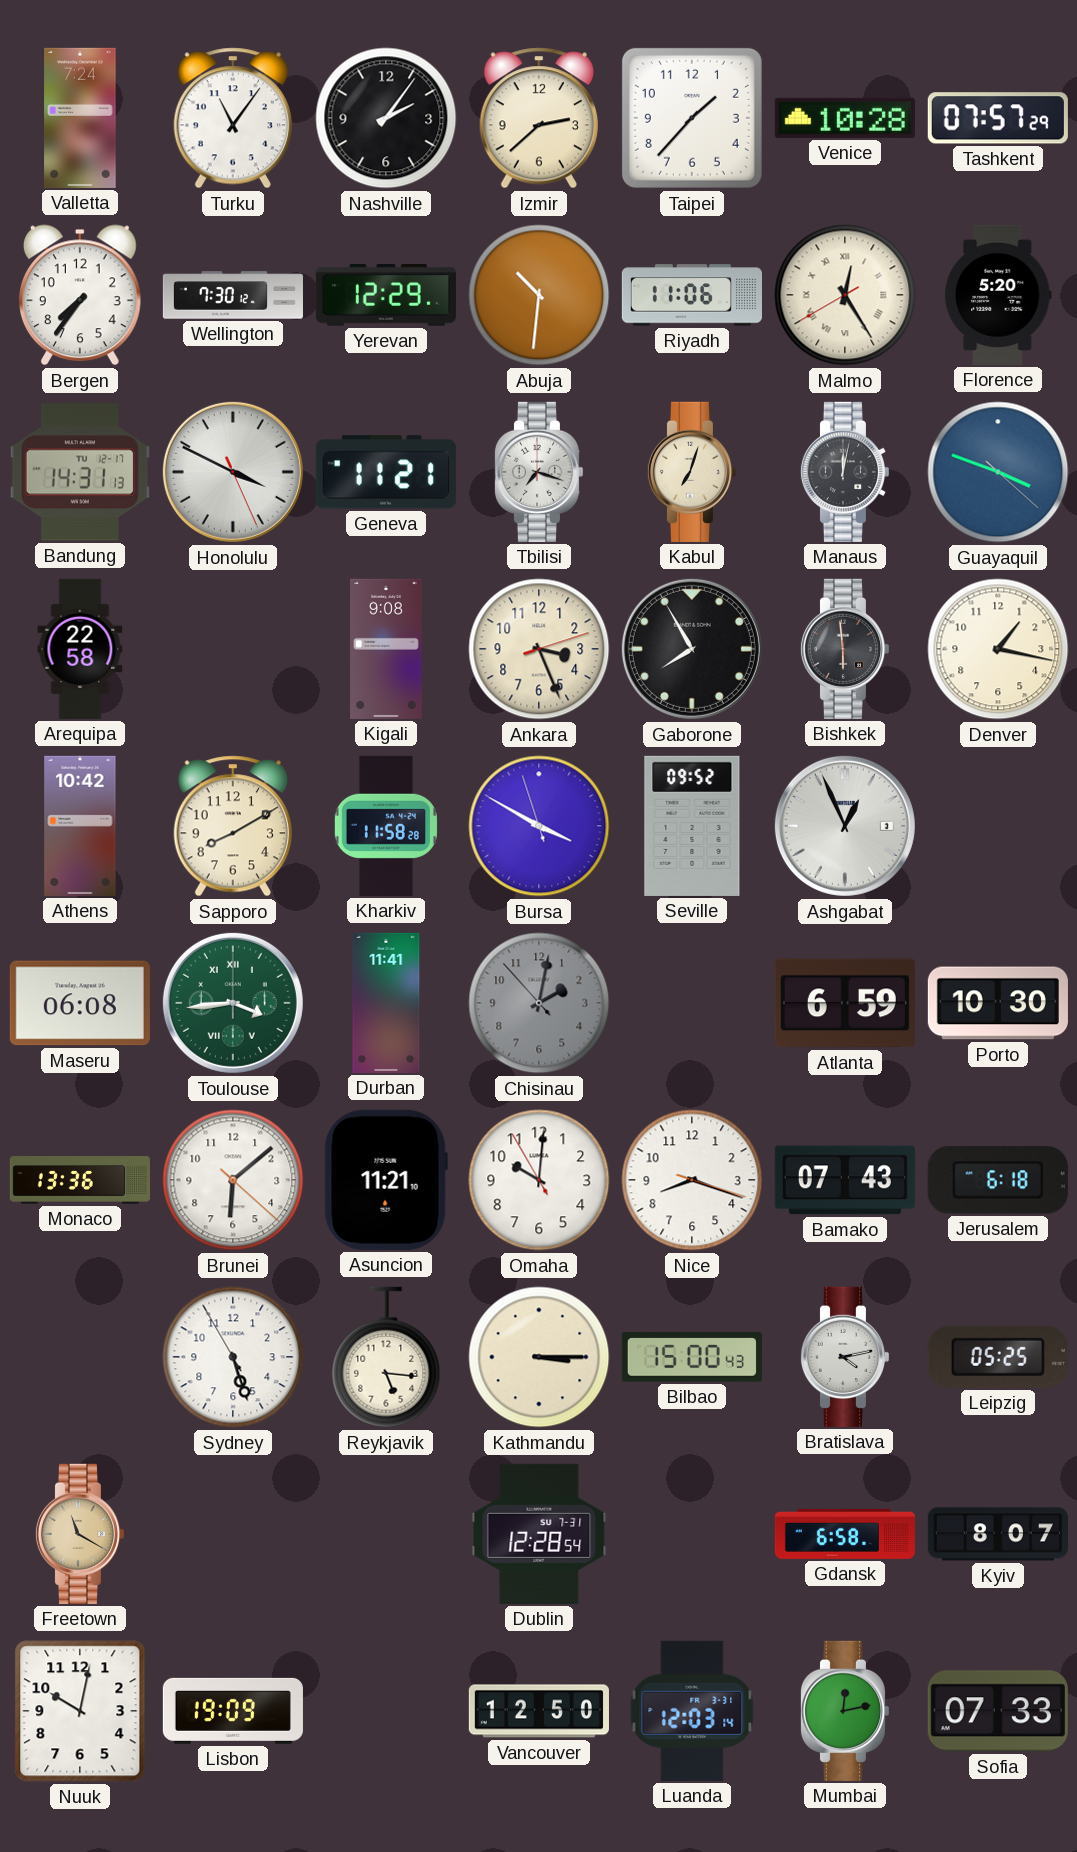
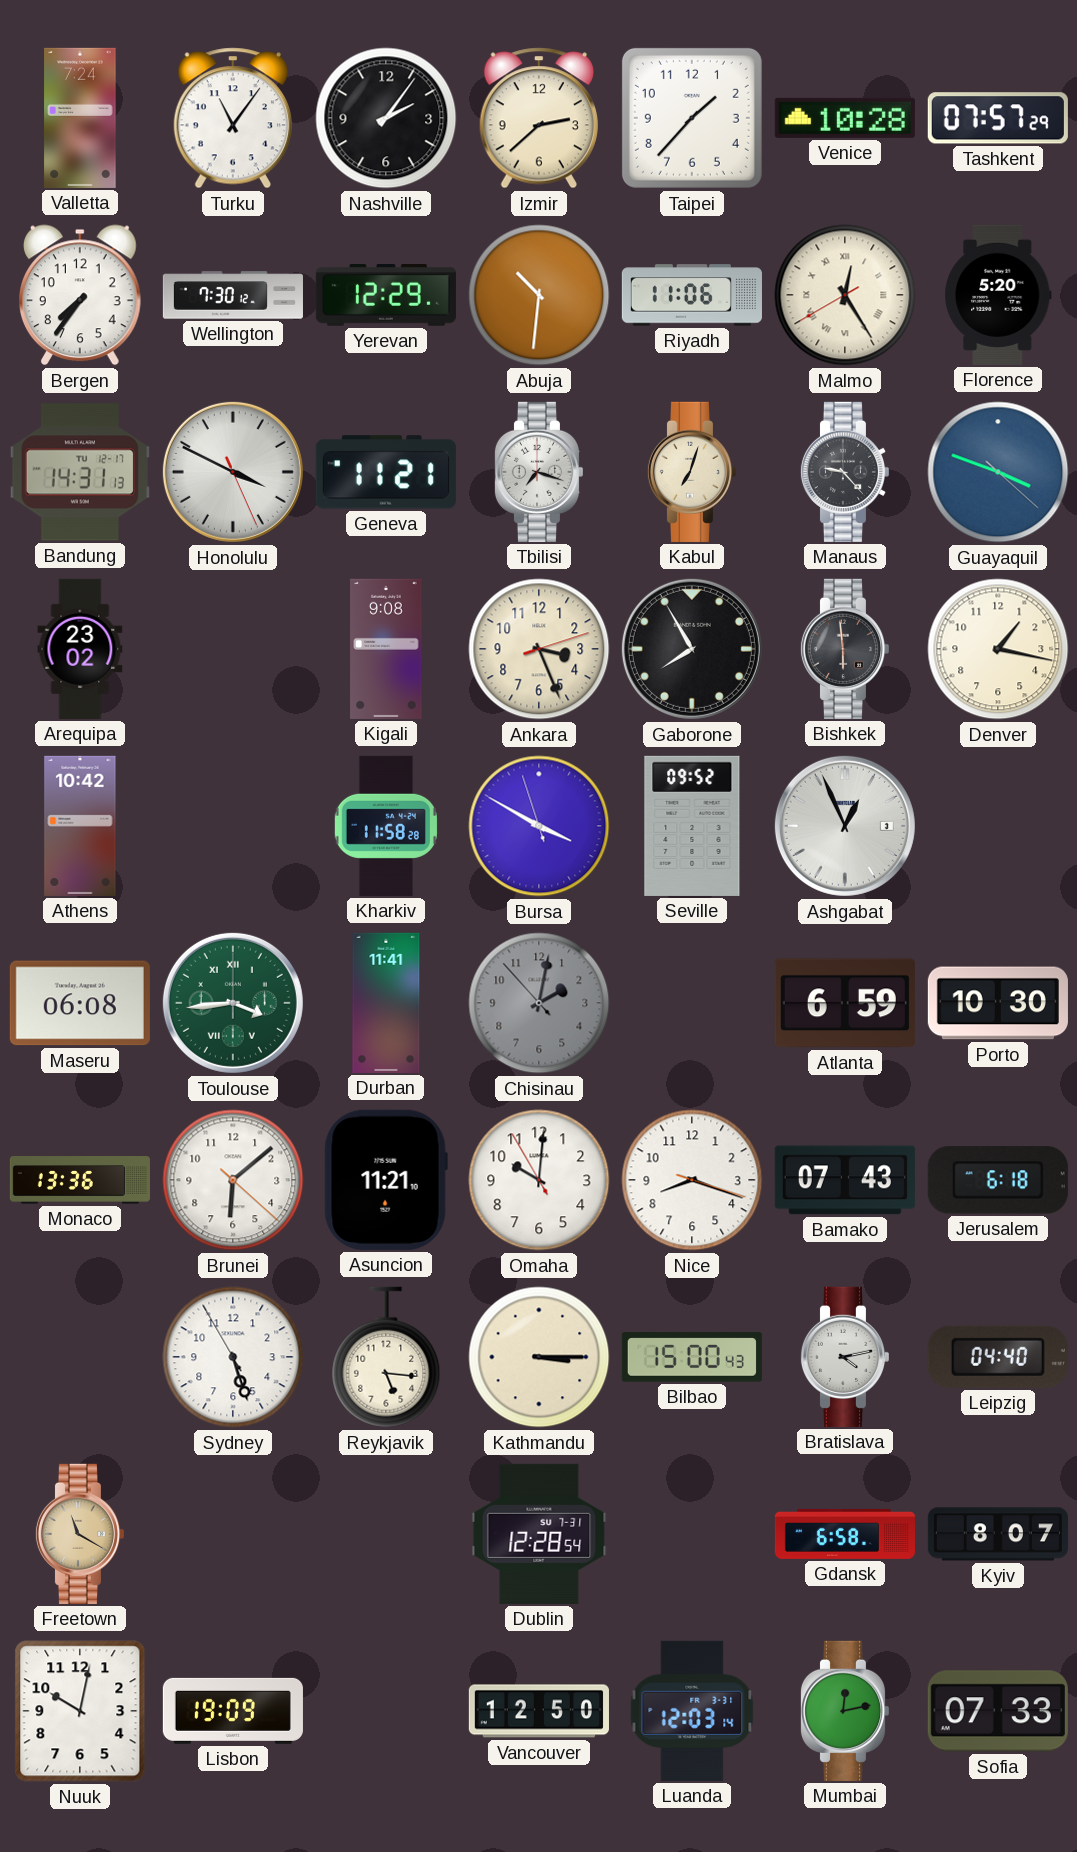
Manaus: 12:02 -> 9:23
Arequipa: 22:58 -> 23:02
Sapporo: 8:10 -> none
Leipzig: 05:25 -> 04:40
